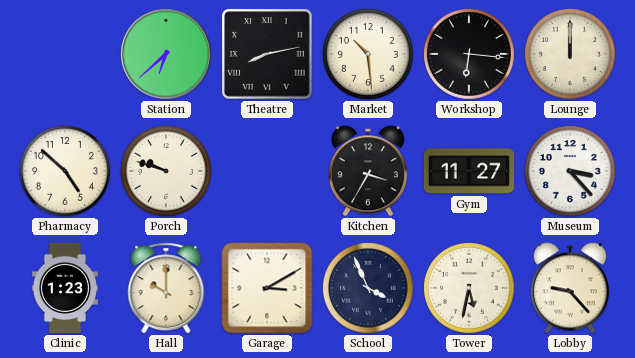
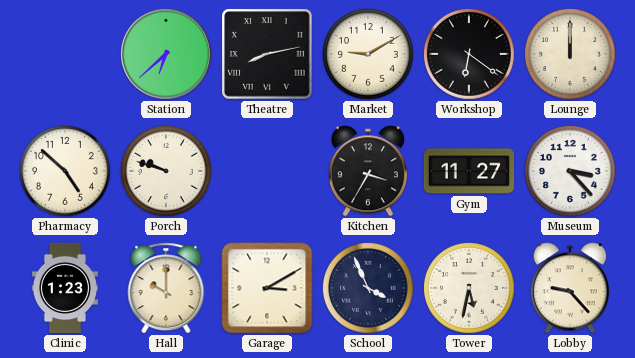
Market: 10:29 -> 9:10
Workshop: 6:16 -> 6:21
